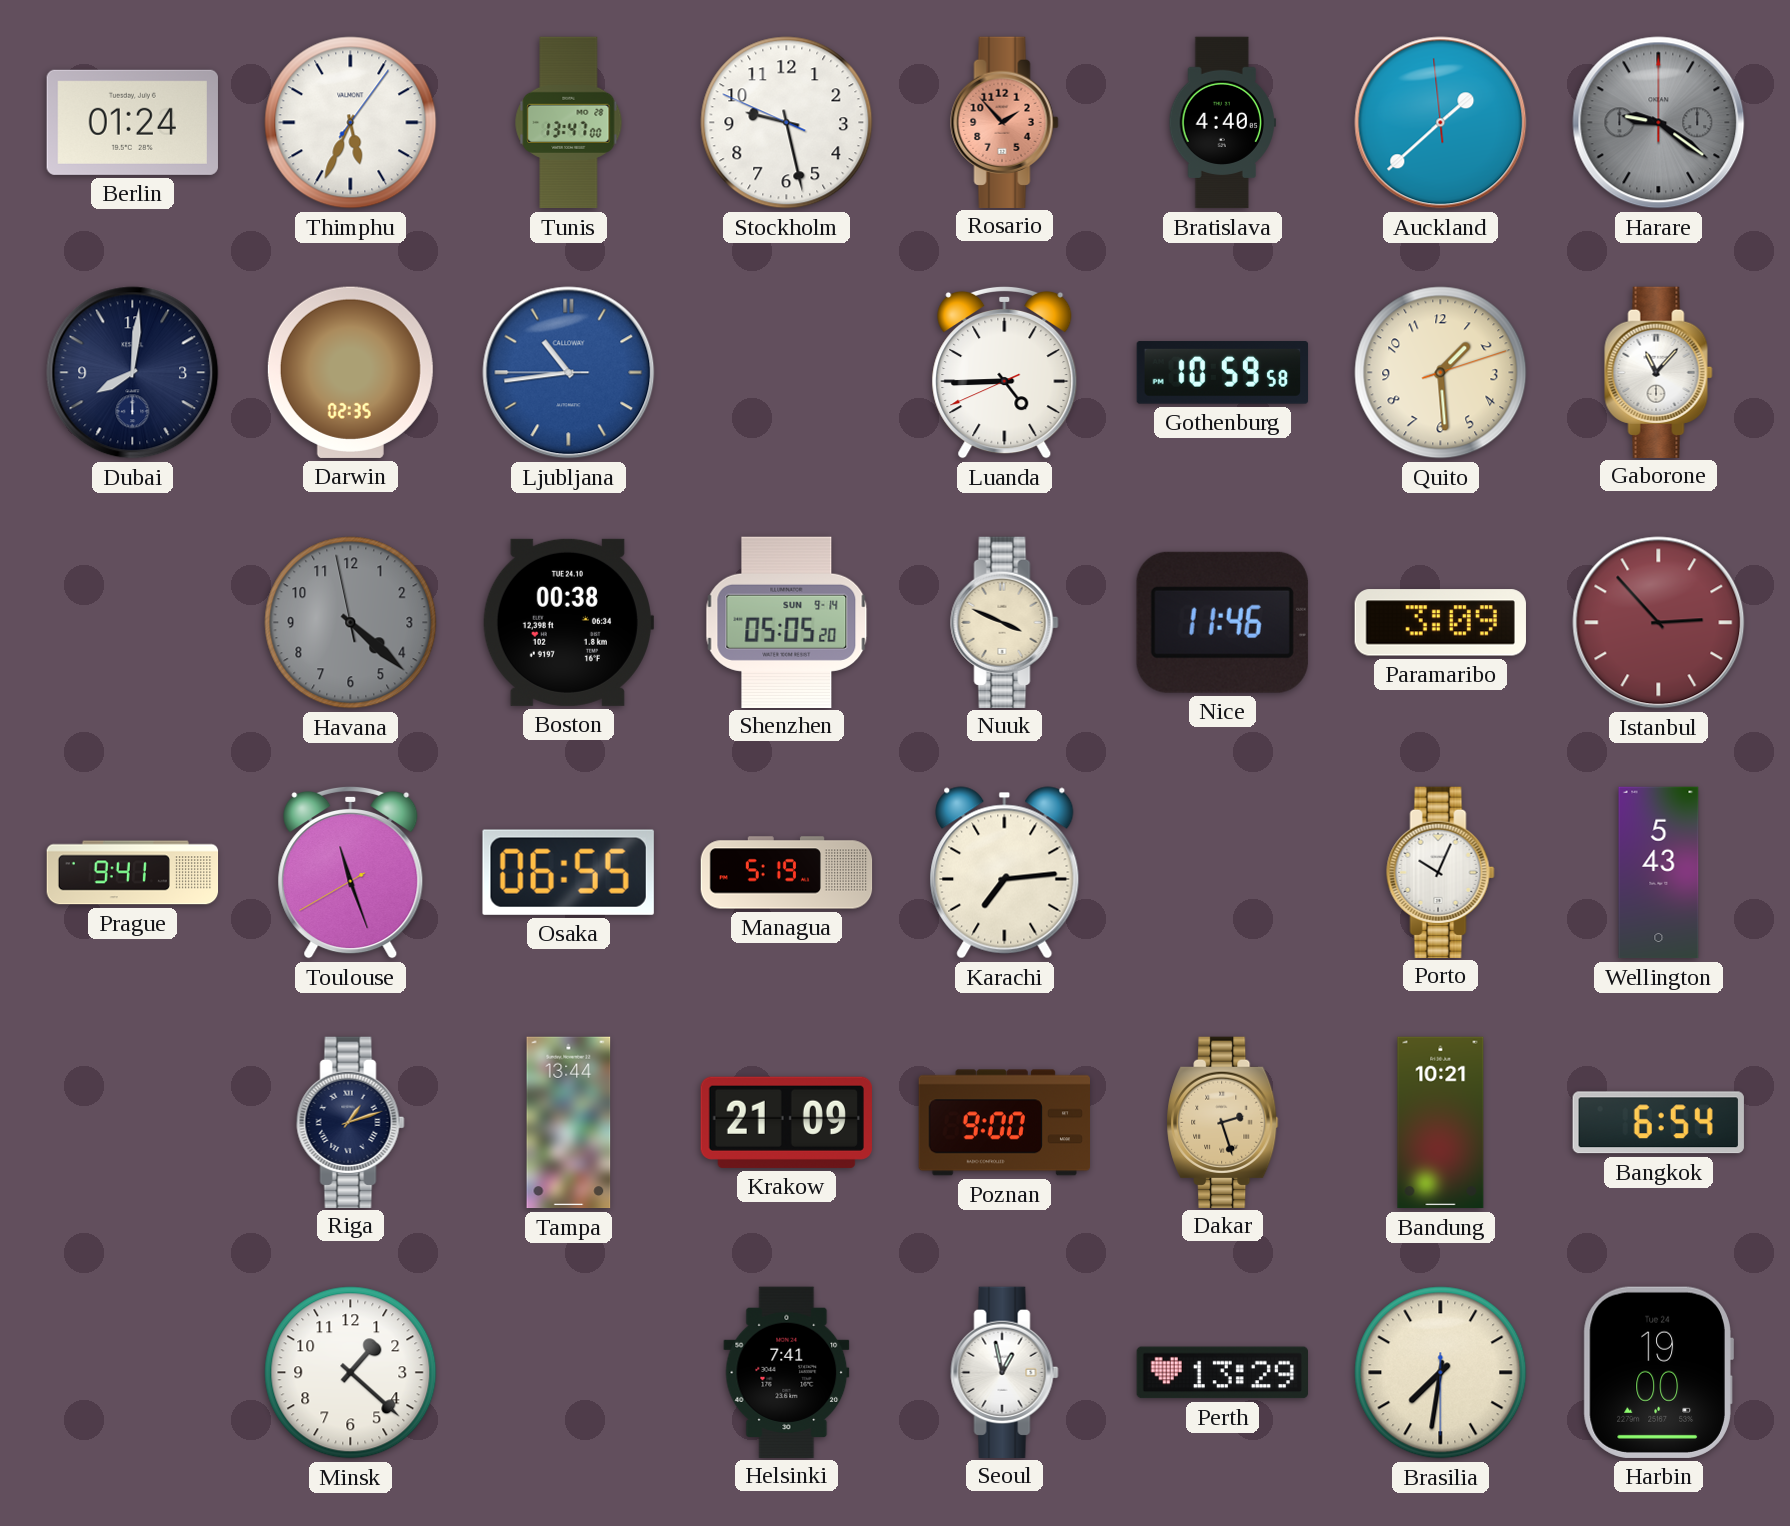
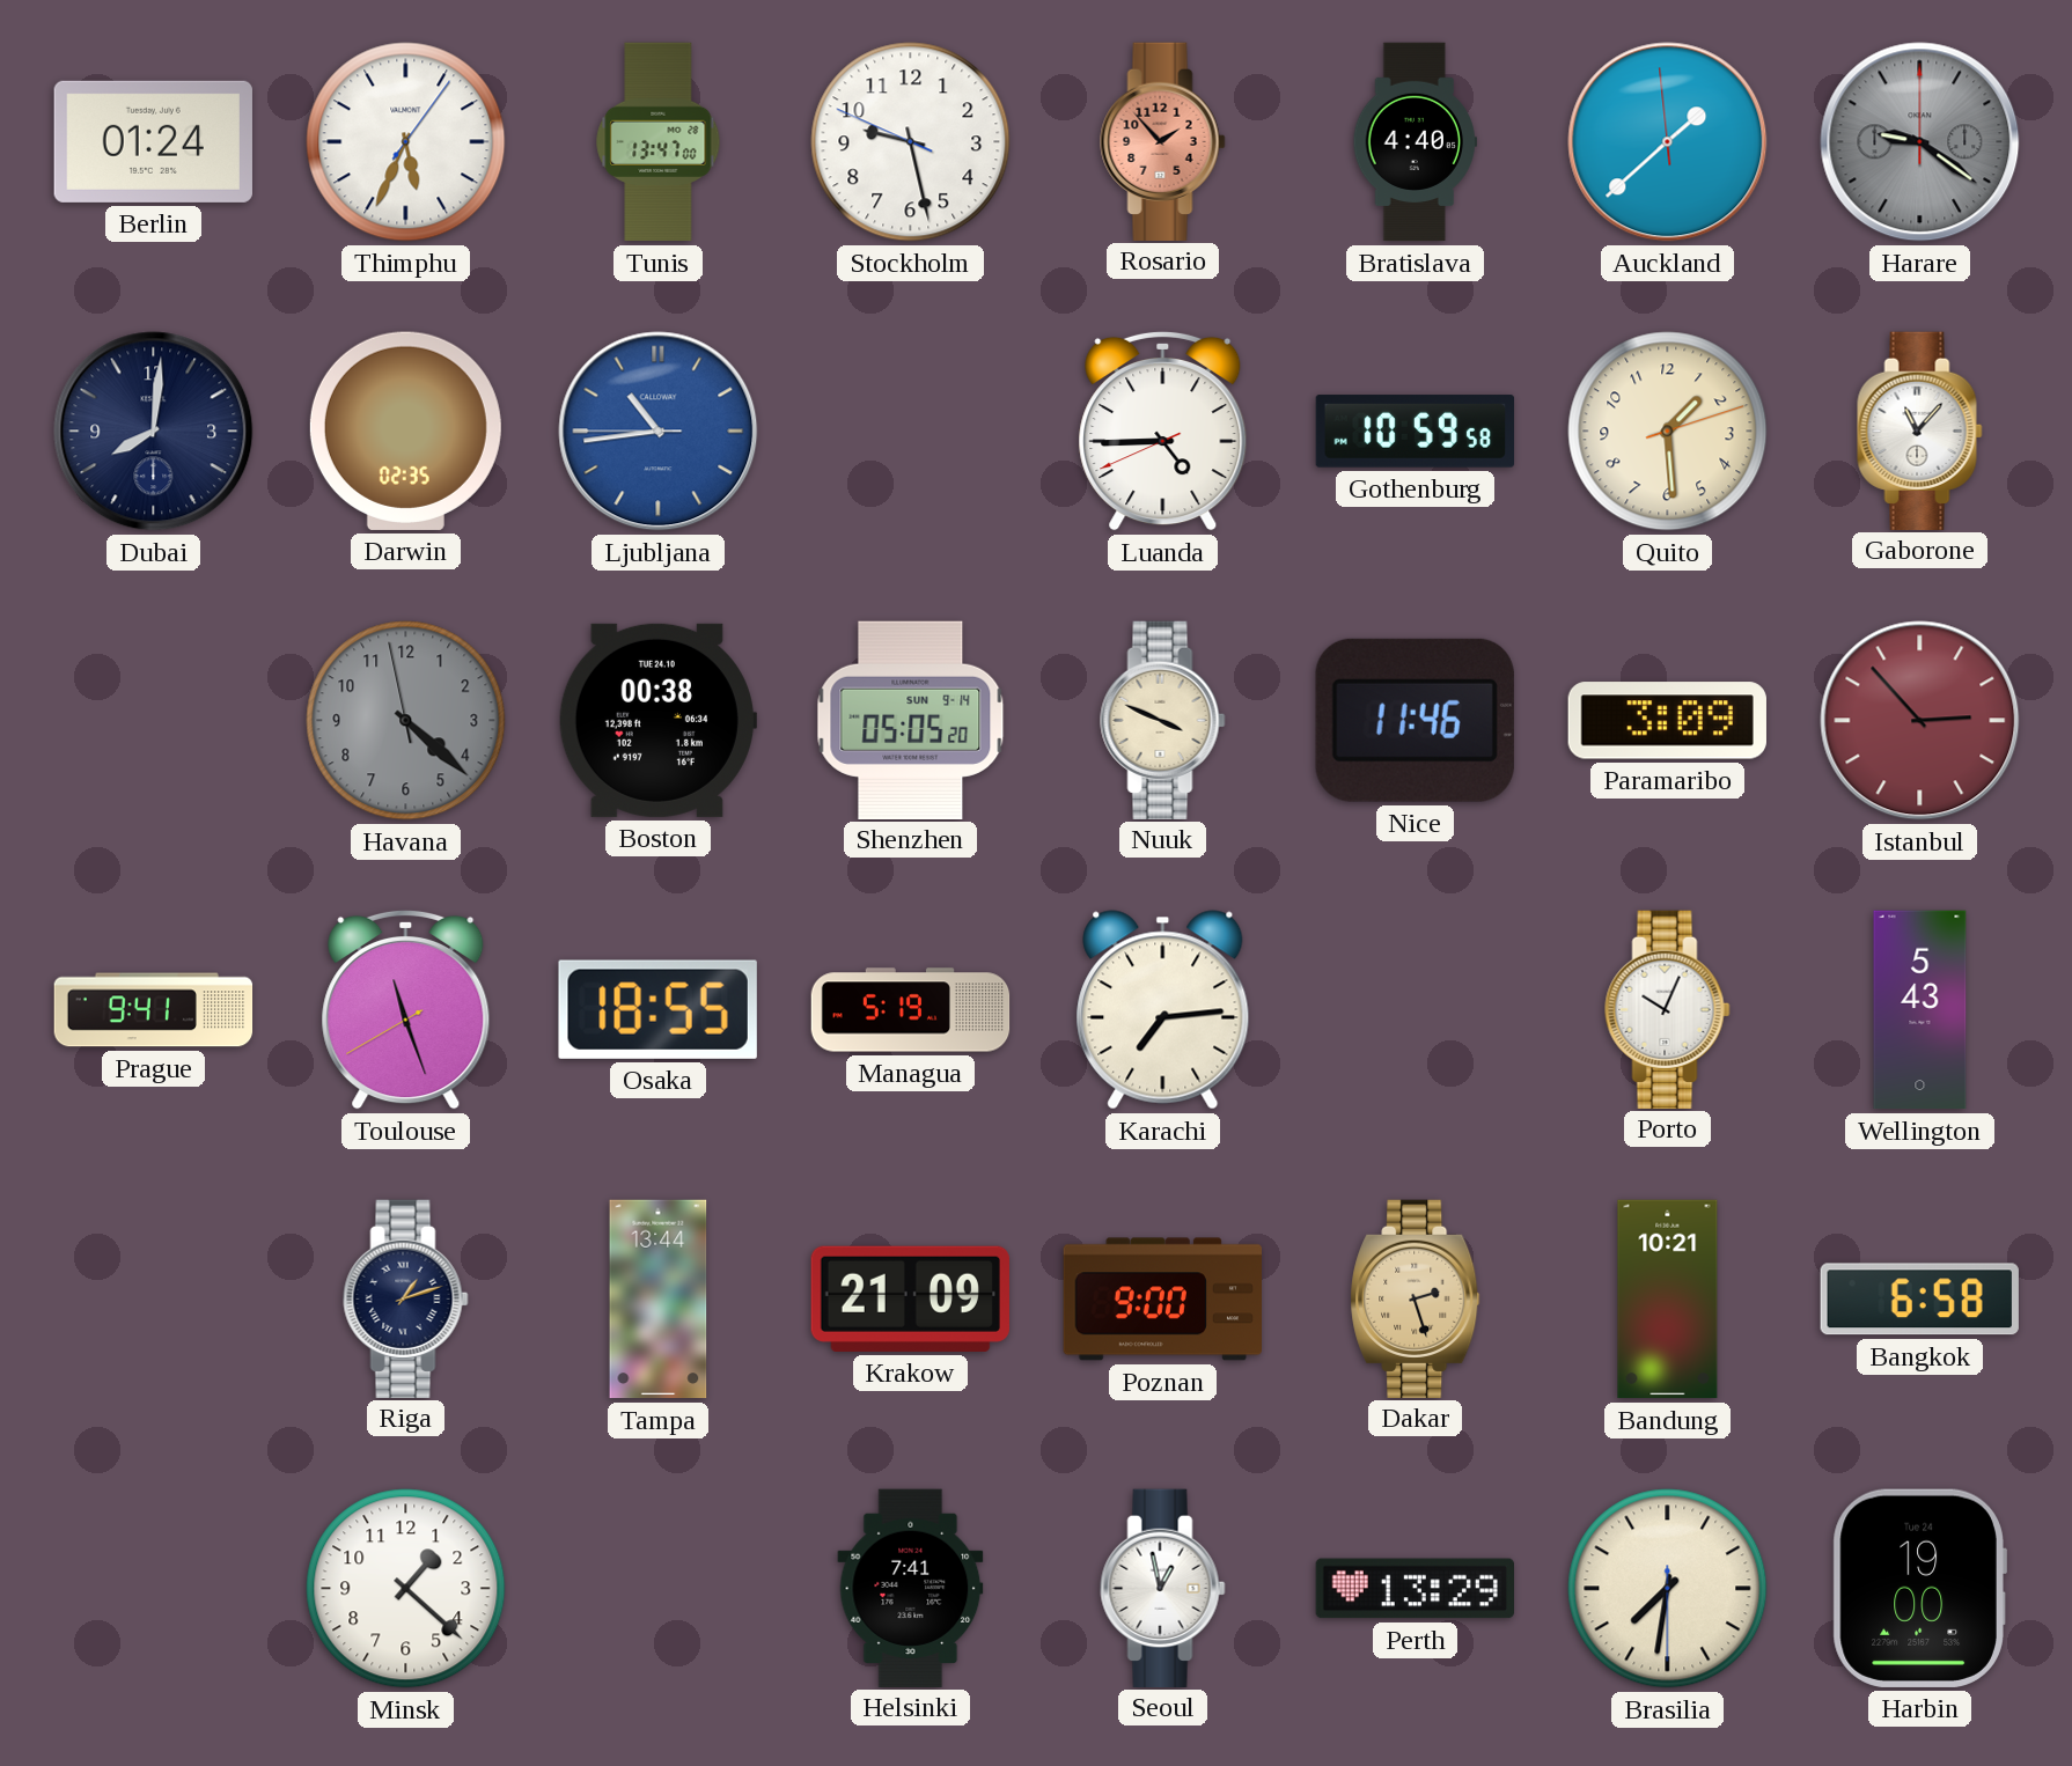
Osaka: 06:55 -> 18:55
Bangkok: 6:54 -> 6:58
